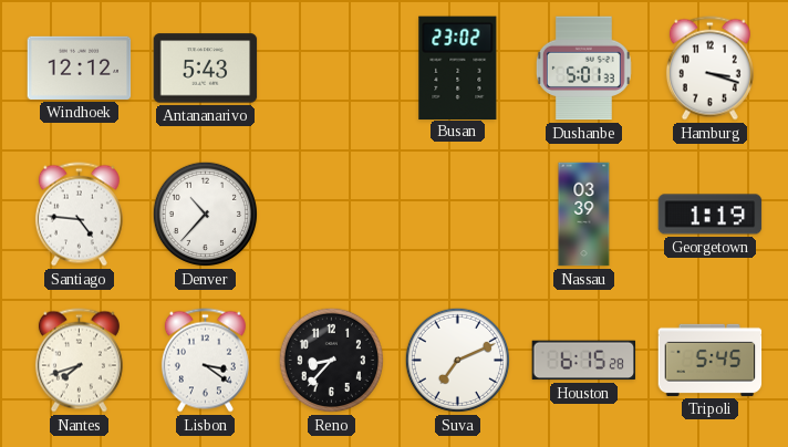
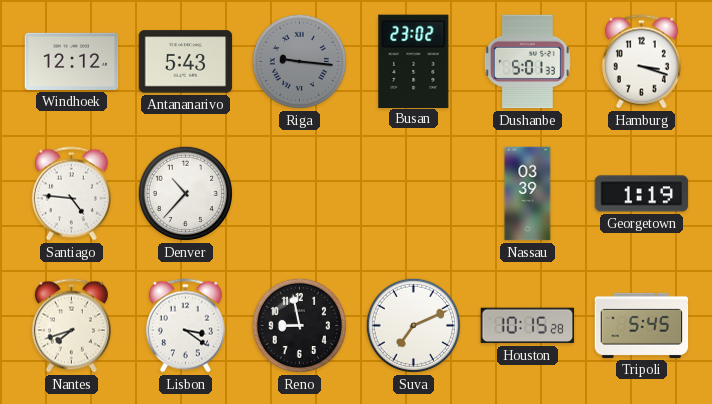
Riga: none -> 9:16
Reno: 8:37 -> 8:58
Houston: 6:15 -> 10:15
